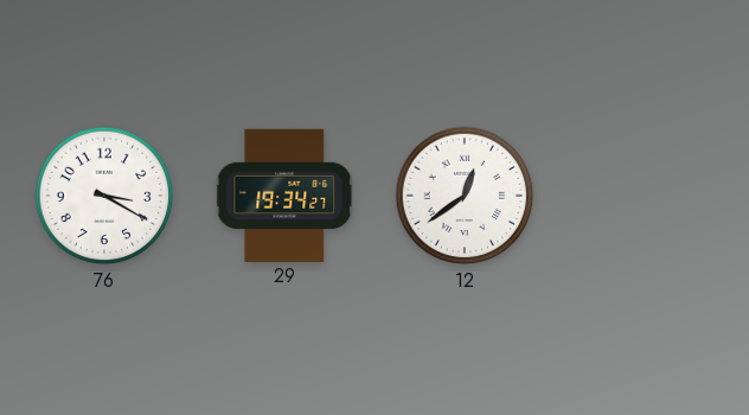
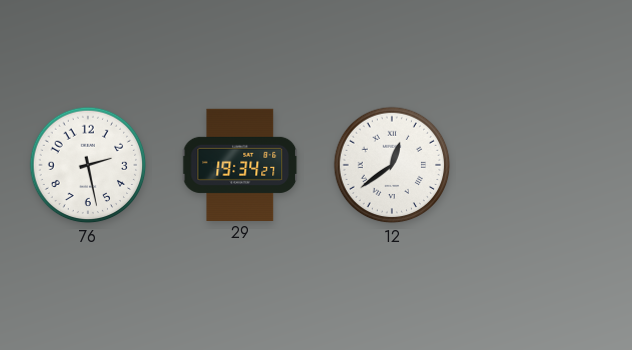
76: 3:20 -> 2:28
